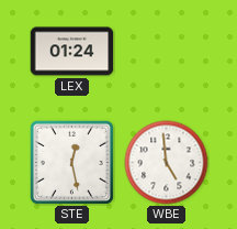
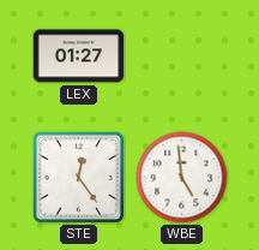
LEX: 01:24 -> 01:27
STE: 12:28 -> 12:24
